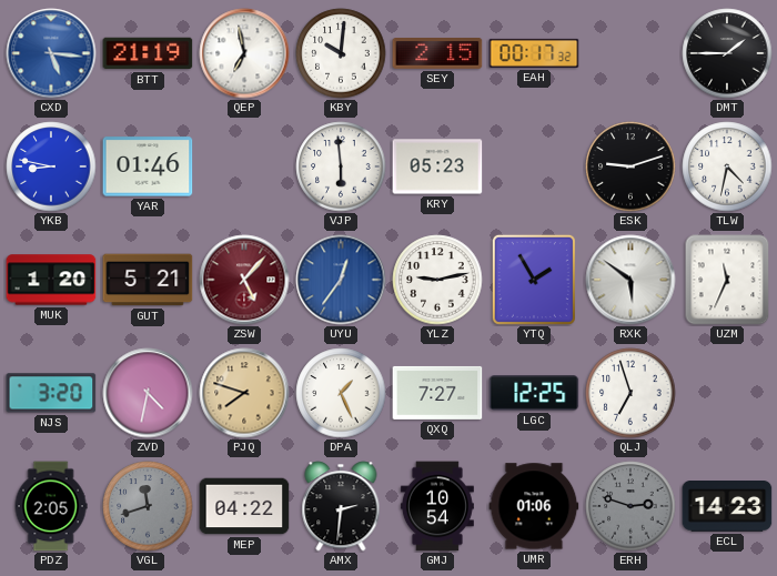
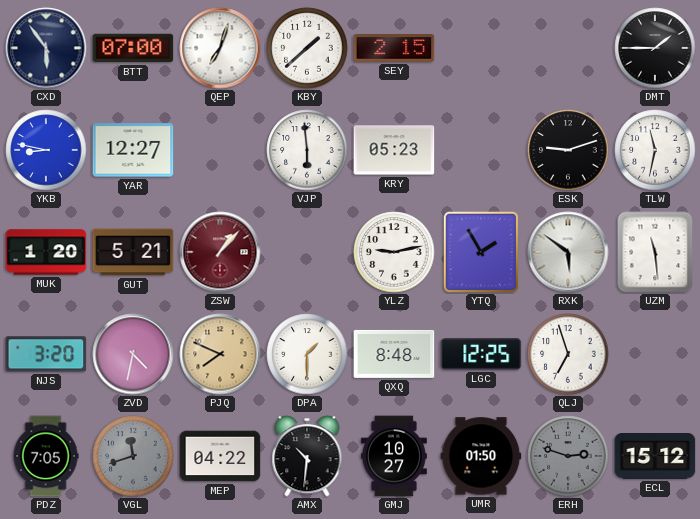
CXD: 5:16 -> 5:54
CXD dial: blue -> navy
BTT: 21:19 -> 07:00
QEP: 6:58 -> 7:03
KBY: 10:01 -> 1:38
EAH: 00:17 -> none
YAR: 01:46 -> 12:27
TLW: 4:32 -> 11:32
ZSW: 5:07 -> 1:07
UYU: 12:36 -> none
UZM: 11:34 -> 11:29
PJQ: 7:48 -> 7:49
DPA: 1:26 -> 1:30
QXQ: 7:27 -> 8:48
PDZ: 2:05 -> 7:05
AMX: 2:31 -> 10:31
GMJ: 10:54 -> 10:27
UMR: 01:06 -> 01:50
ECL: 14:23 -> 15:12
